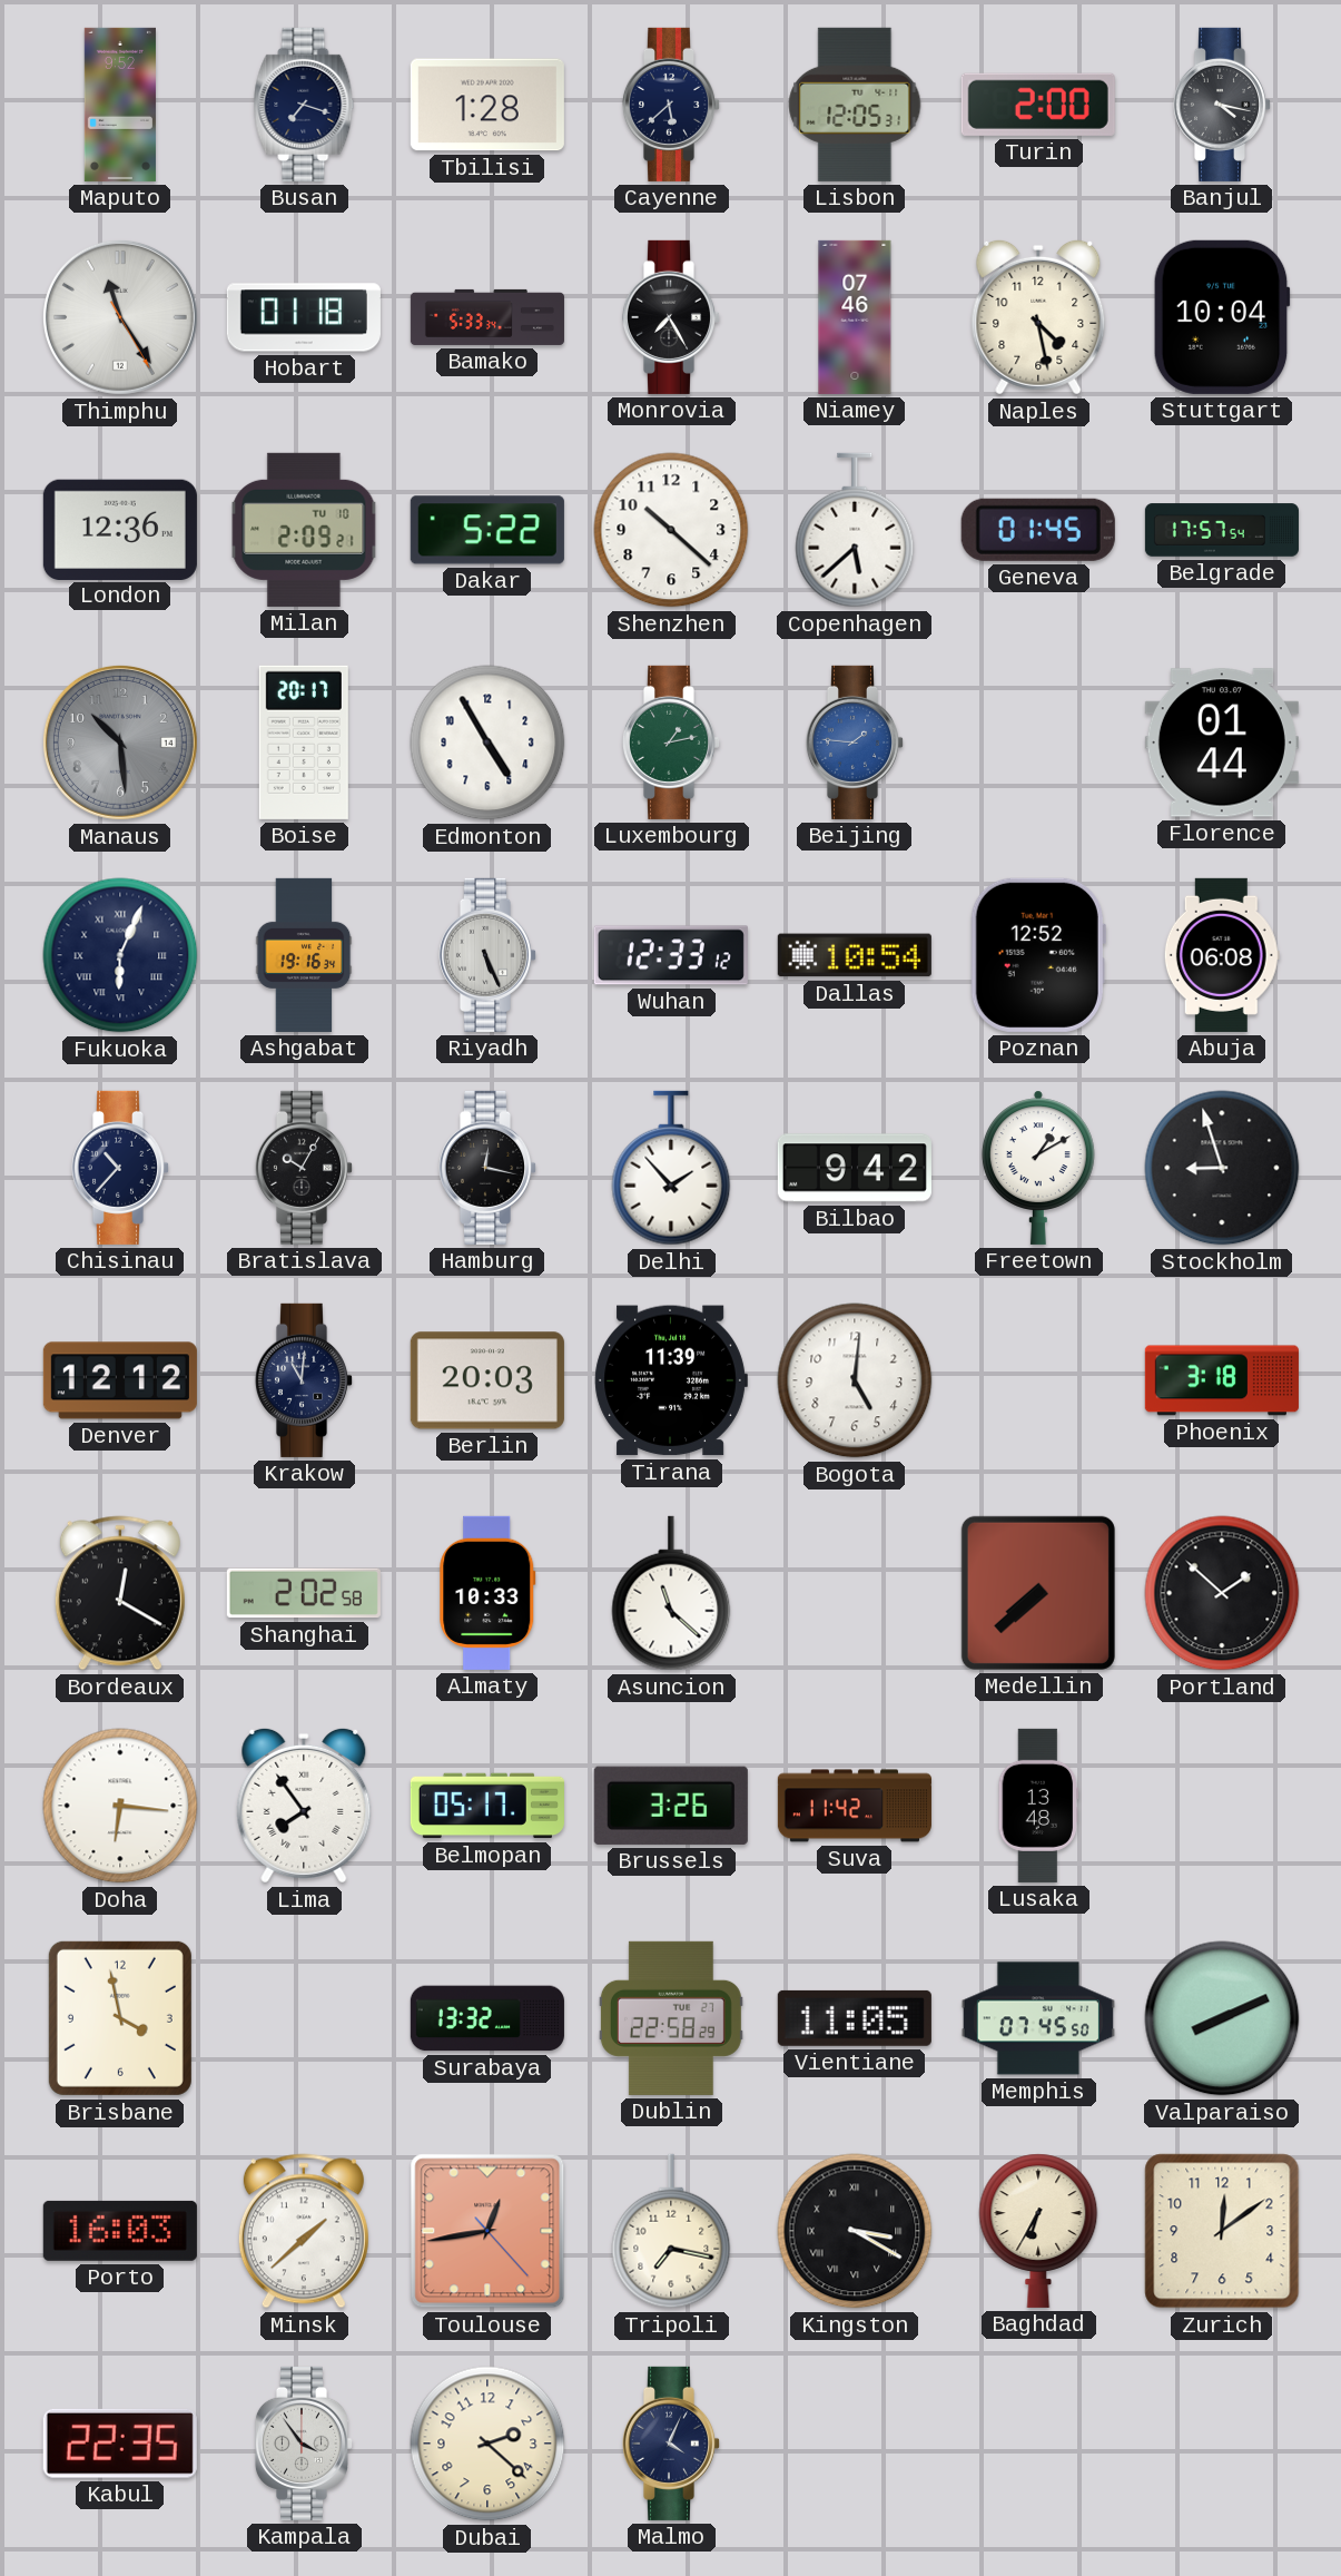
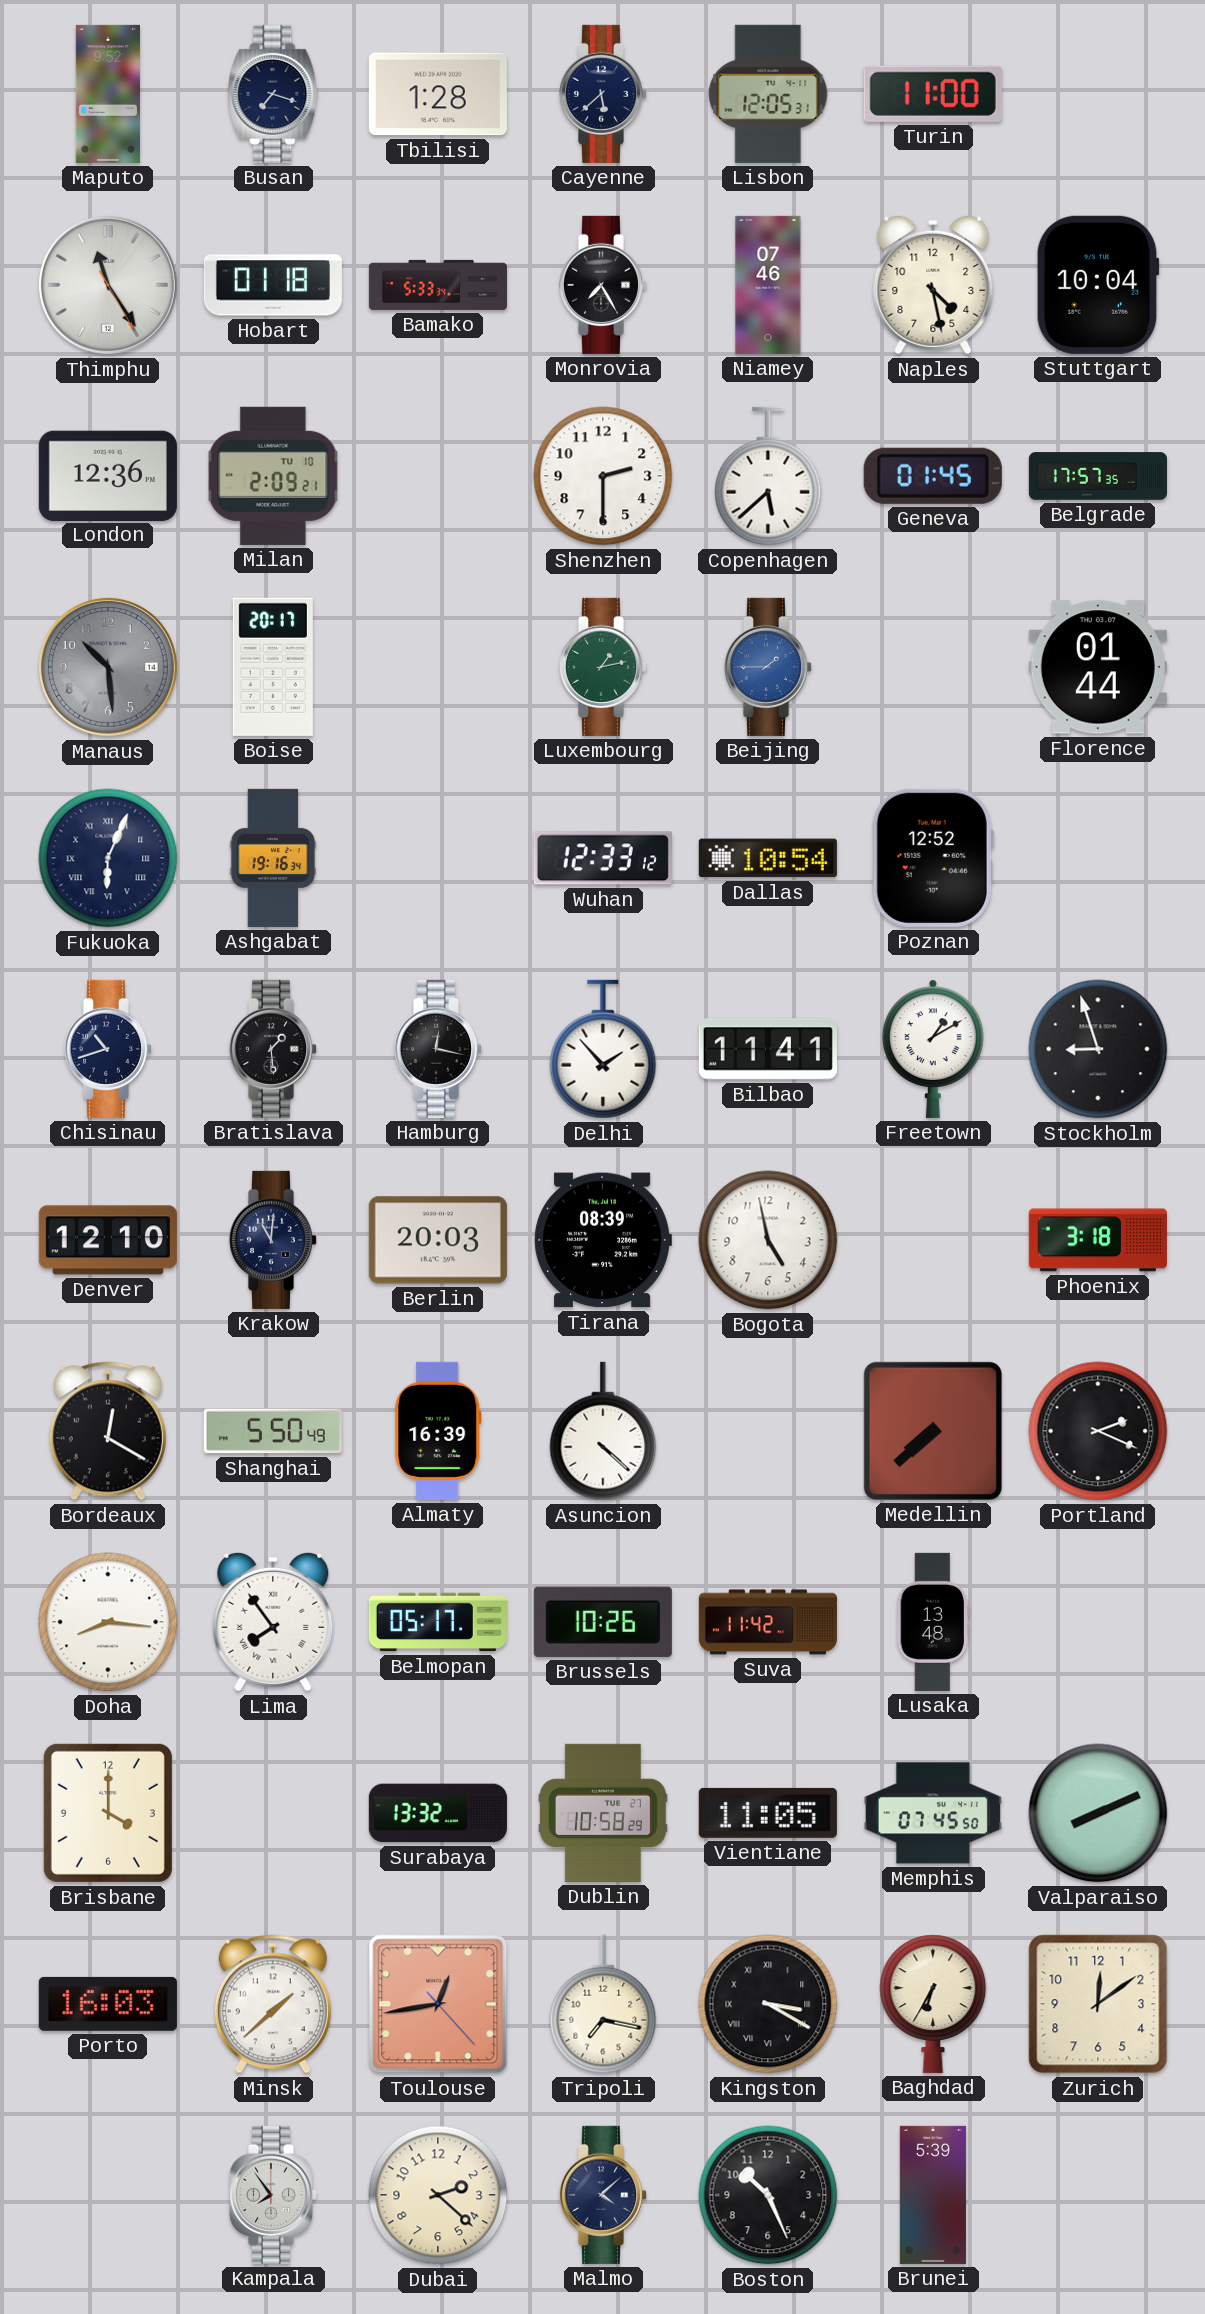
Turin: 2:00 -> 11:00
Banjul: 4:17 -> none
Dakar: 5:22 -> none
Shenzhen: 10:22 -> 2:30
Belgrade: 17:57:54 -> 17:57:35
Edmonton: 4:55 -> none
Beijing: 1:46 -> 1:45
Riyadh: 5:26 -> none
Abuja: 06:08 -> none
Chisinau: 10:37 -> 10:42
Bratislava: 10:05 -> 1:29
Bilbao: 9:42 -> 11:41
Denver: 12:12 -> 12:10
Tirana: 11:39 -> 08:39
Bogota: 5:01 -> 4:58
Shanghai: 2:02 -> 5:50
Almaty: 10:33 -> 16:39
Asuncion: 11:22 -> 4:22
Portland: 1:52 -> 2:19
Doha: 6:16 -> 8:16
Brussels: 3:26 -> 10:26
Brisbane: 3:58 -> 4:00
Dublin: 22:58 -> 10:58
Kabul: 22:35 -> none
Kampala: 3:54 -> 7:54
Malmo: 4:04 -> 4:08
Boston: none -> 10:26
Brunei: none -> 5:39
